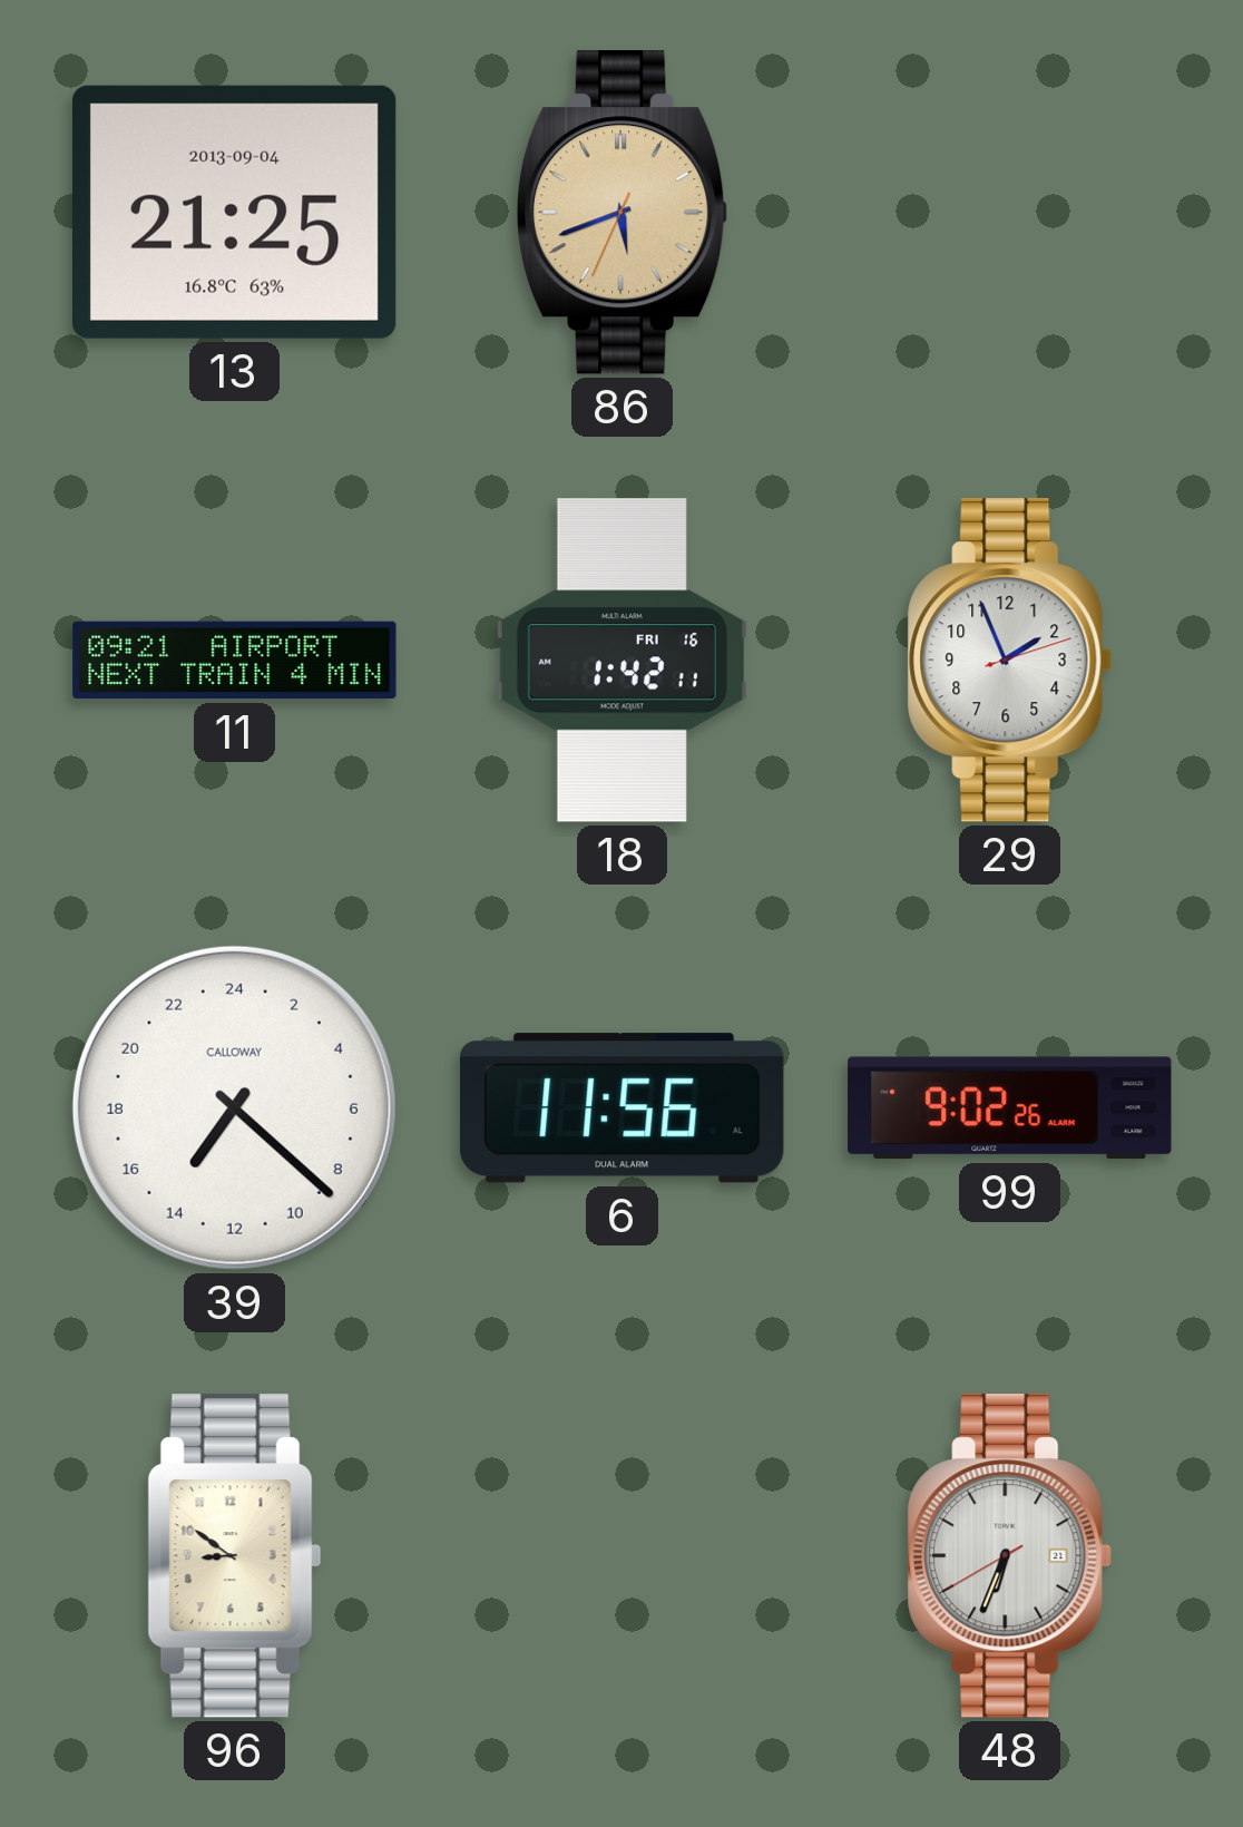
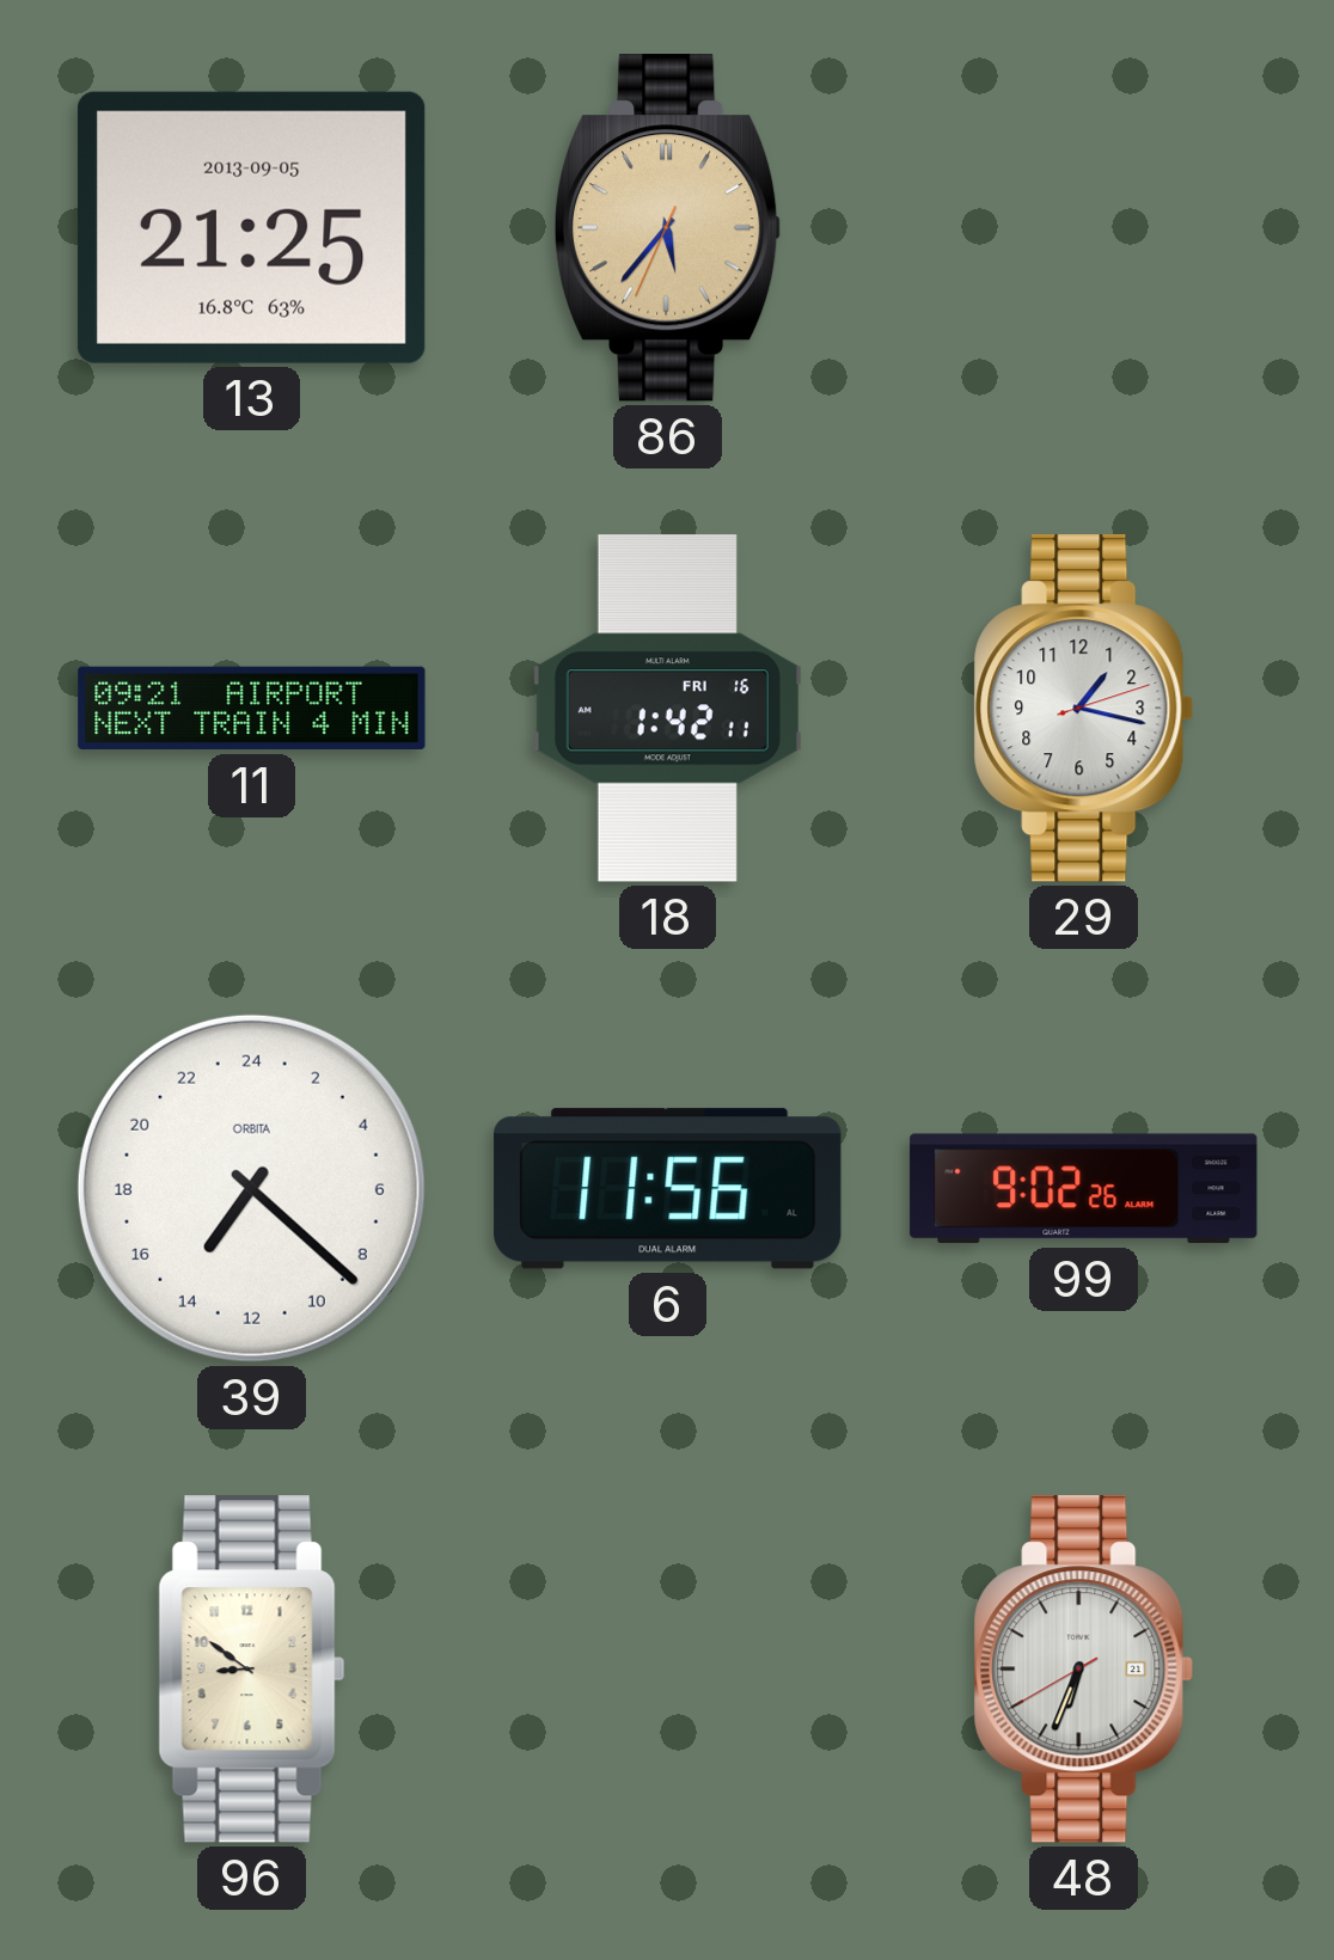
13 date: 2013-09-04 -> 2013-09-05
86: 5:41 -> 5:36
29: 1:56 -> 1:17
39 brand: CALLOWAY -> ORBITA
